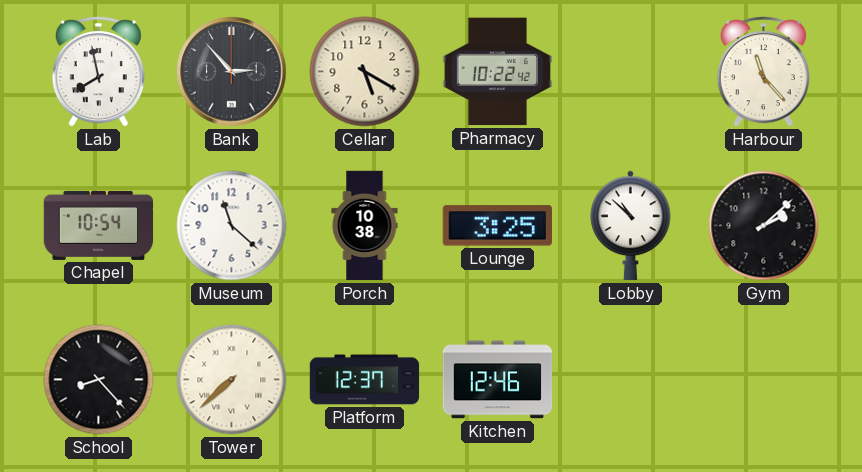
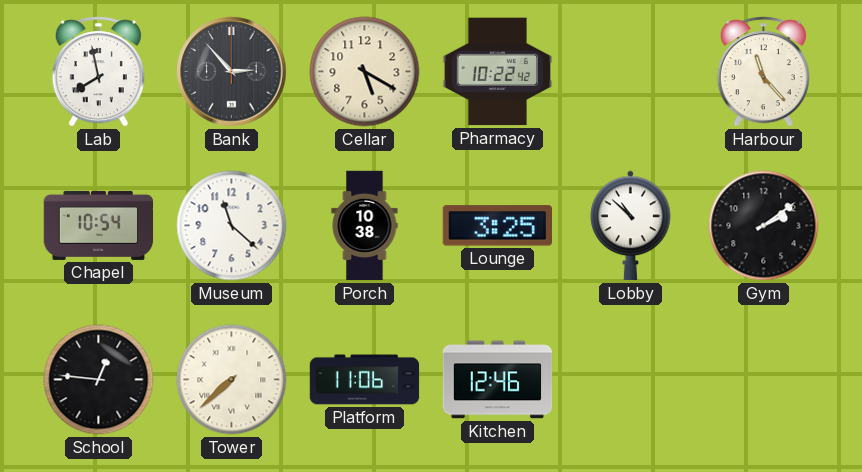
Gym: 2:08 -> 2:09
School: 8:23 -> 12:46
Platform: 12:37 -> 11:06
